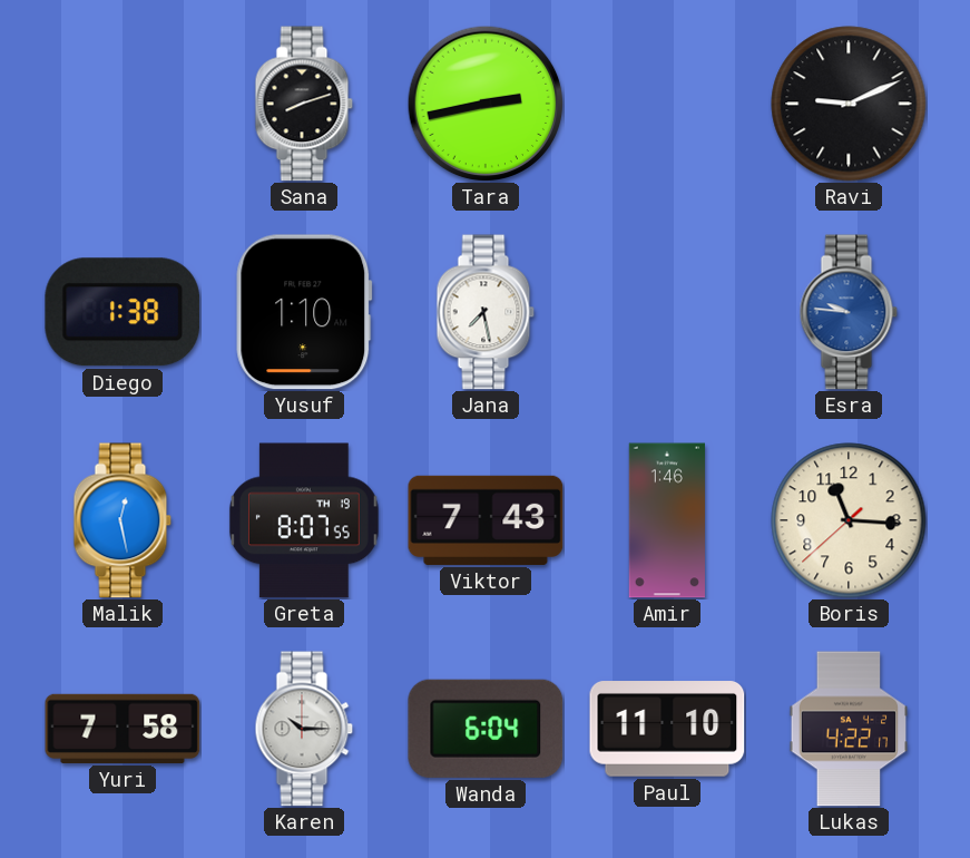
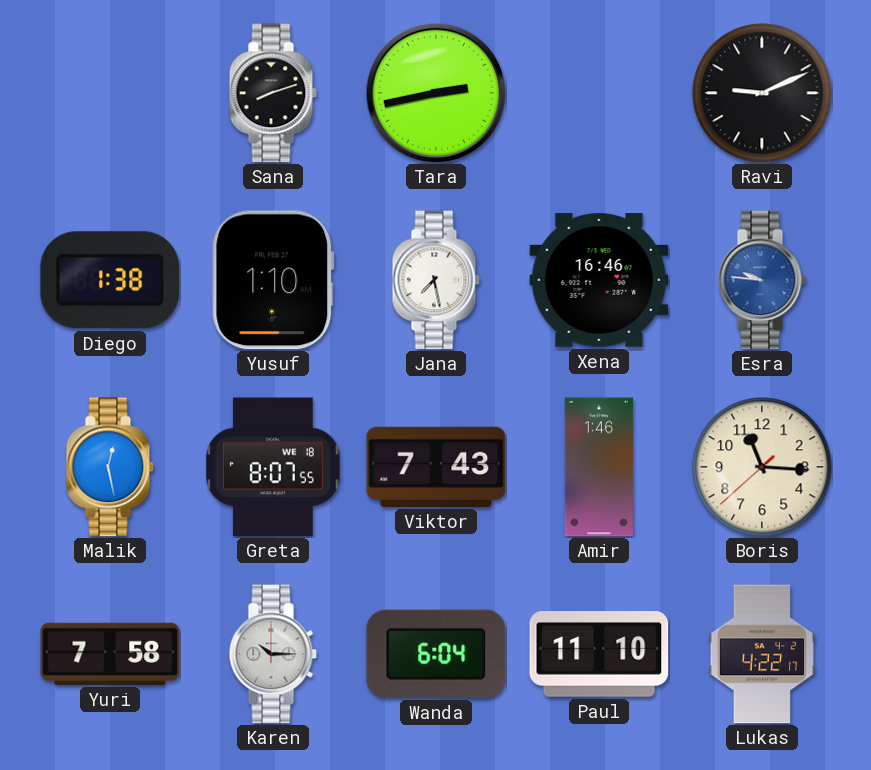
Xena: none -> 16:46
Greta date: TH 19 -> WE 18
